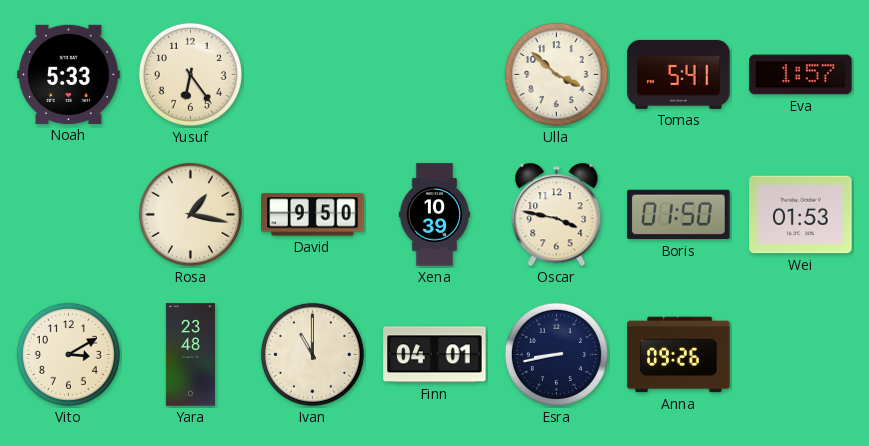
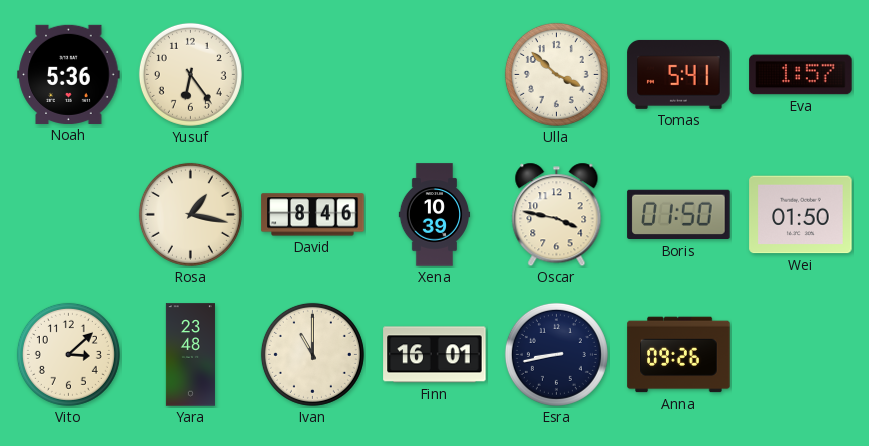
Noah: 5:33 -> 5:36
David: 9:50 -> 8:46
Wei: 01:53 -> 01:50
Vito: 3:10 -> 3:08
Finn: 04:01 -> 16:01
